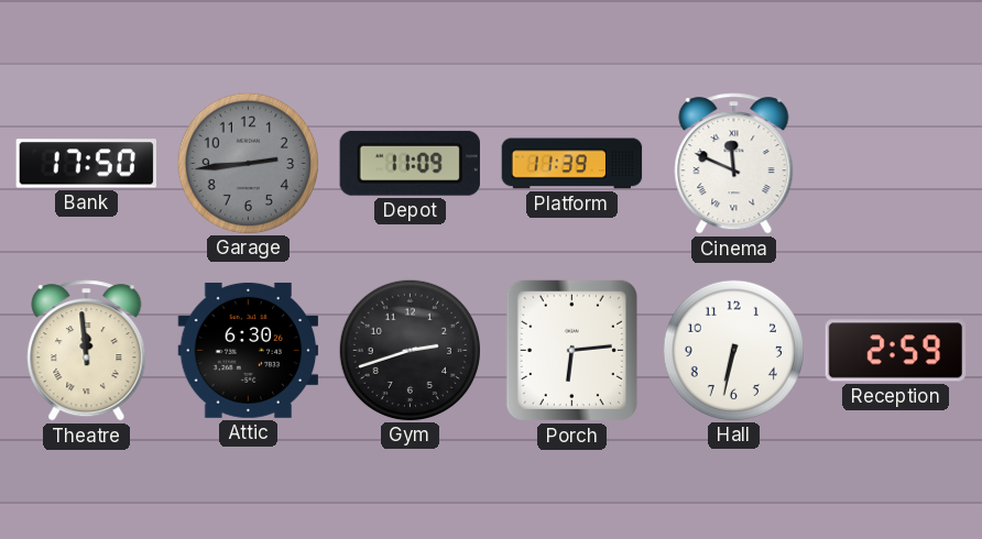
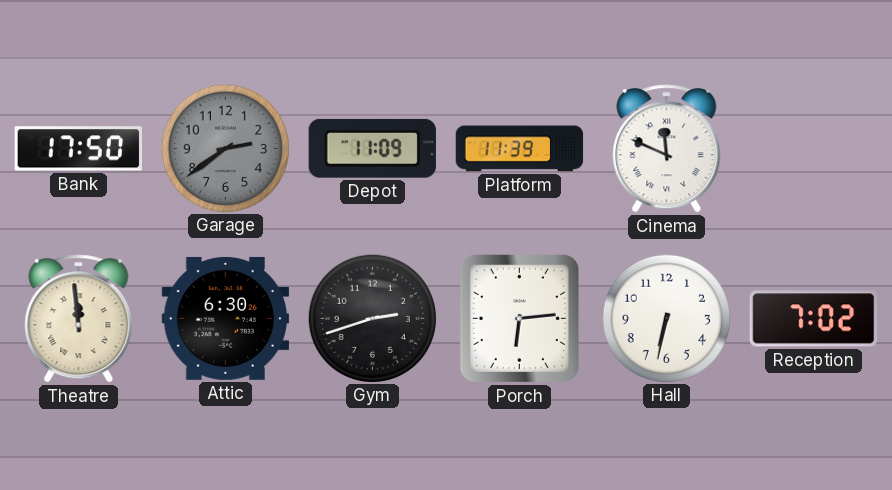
Garage: 2:44 -> 2:39
Reception: 2:59 -> 7:02
